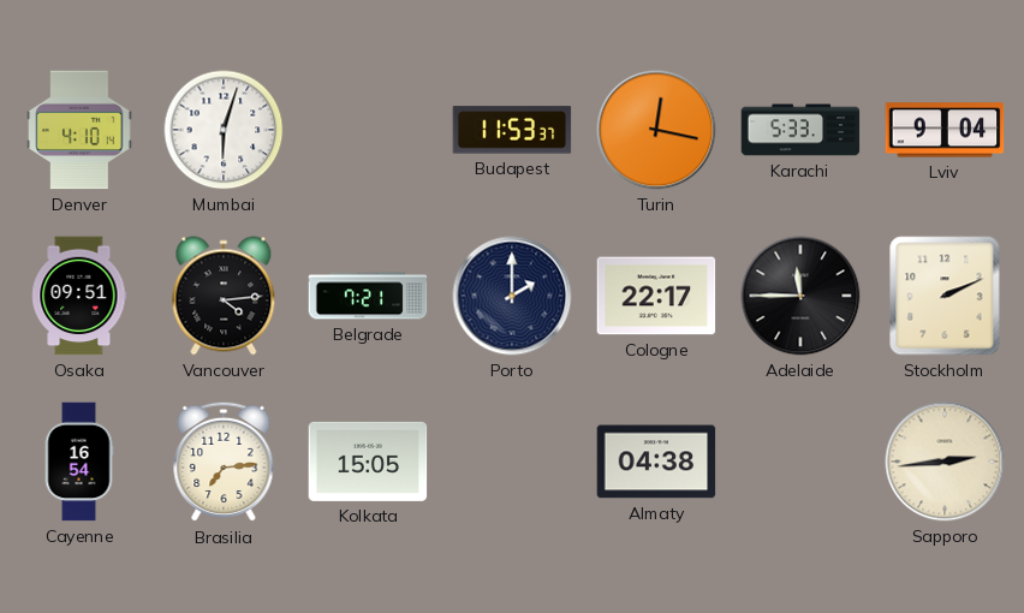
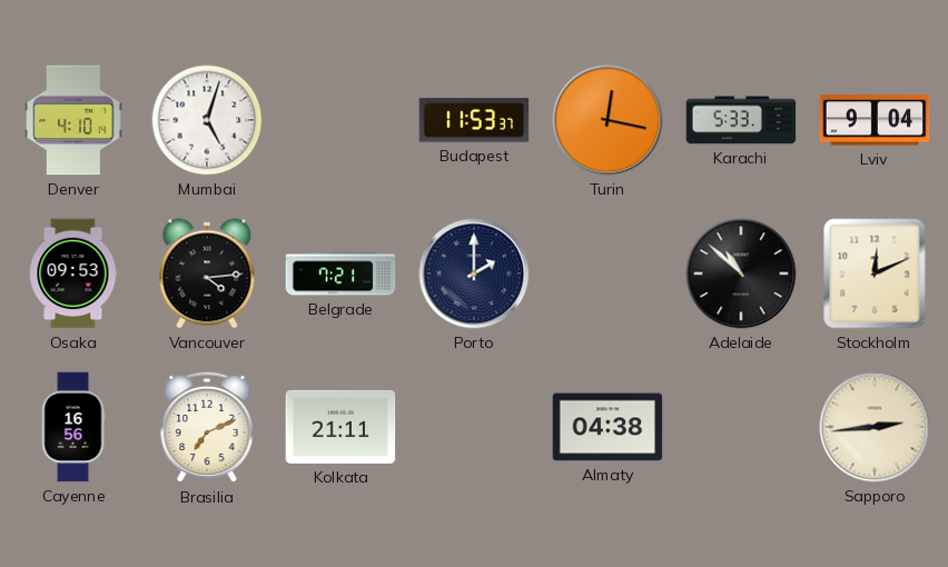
Mumbai: 6:03 -> 5:03
Osaka: 09:51 -> 09:53
Cologne: 22:17 -> none
Adelaide: 11:45 -> 10:52
Stockholm: 2:11 -> 12:11
Cayenne: 16:54 -> 16:56
Brasilia: 7:14 -> 7:11
Kolkata: 15:05 -> 21:11
